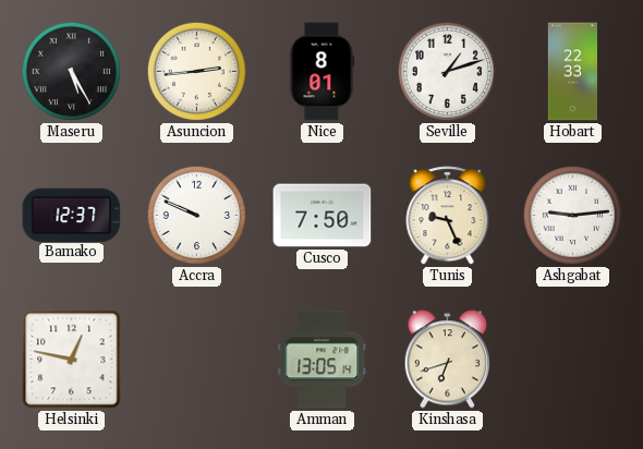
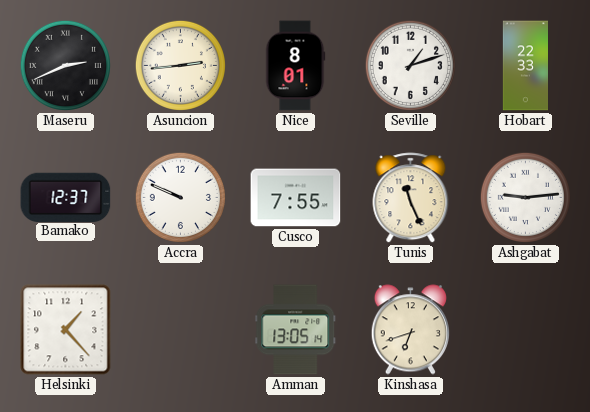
Maseru: 5:25 -> 2:41
Cusco: 7:50 -> 7:55
Tunis: 9:26 -> 11:26
Helsinki: 12:47 -> 1:23
